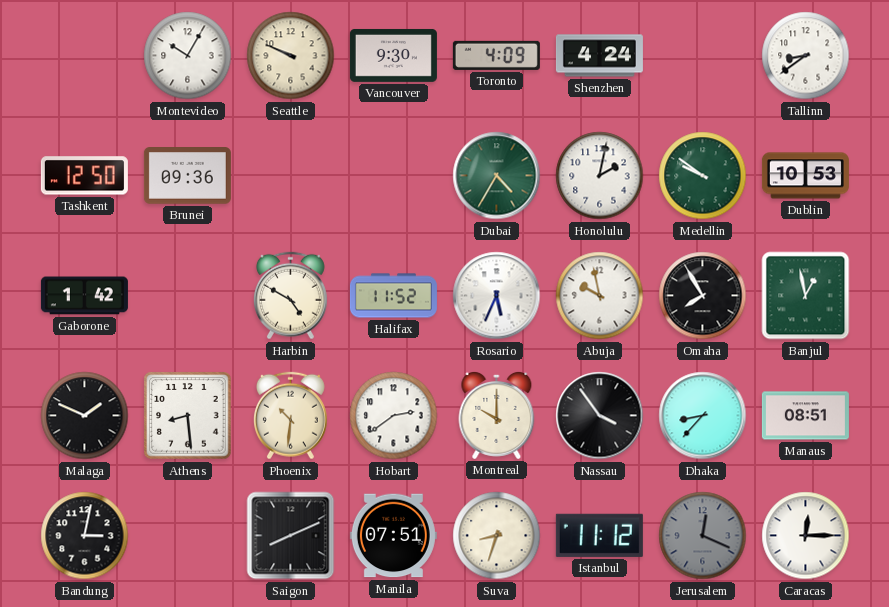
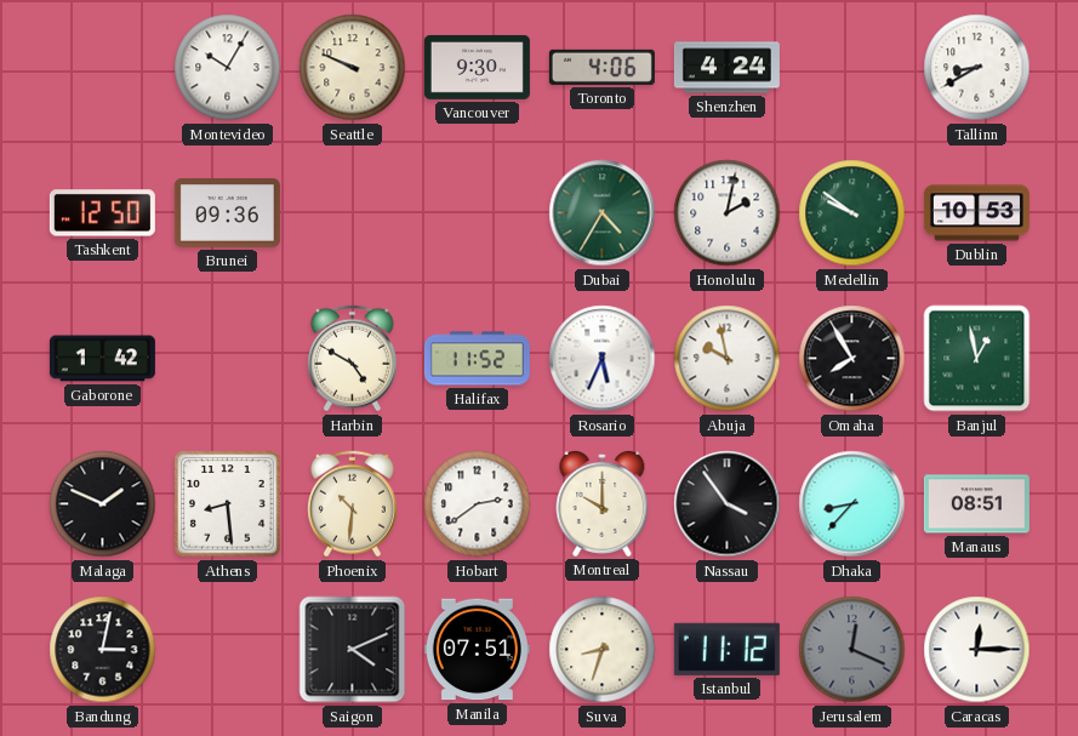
Toronto: 4:09 -> 4:06
Tallinn: 8:39 -> 8:40
Saigon: 8:11 -> 4:11
